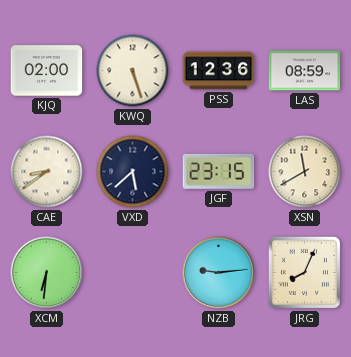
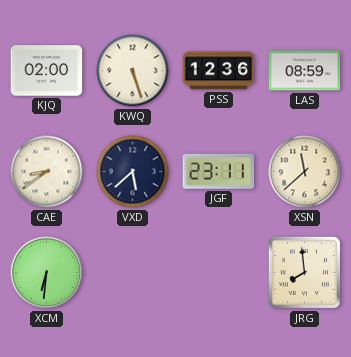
JGF: 23:15 -> 23:11
XSN: 11:40 -> 11:38
NZB: 9:14 -> none
JRG: 8:04 -> 7:59
